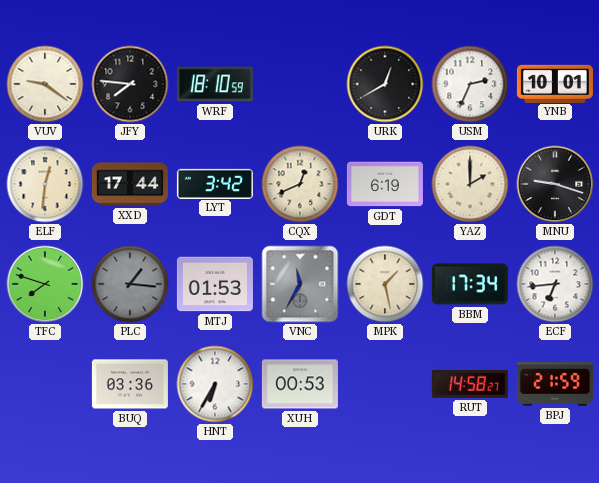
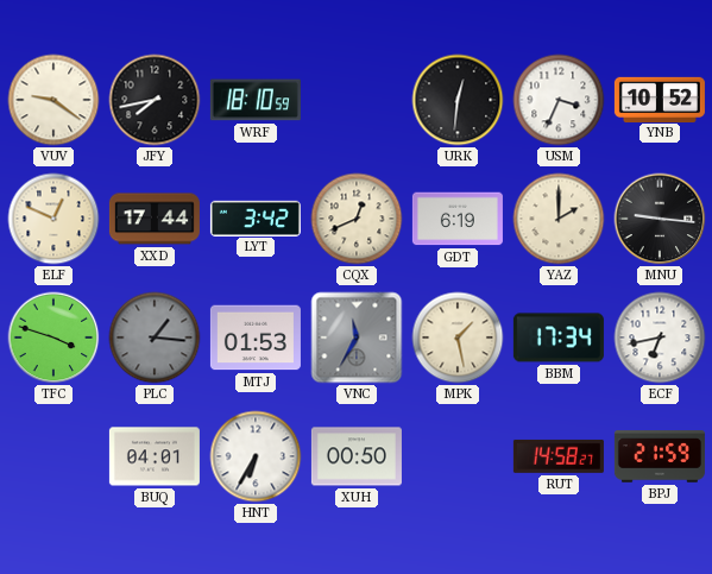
JFY: 7:46 -> 7:43
URK: 12:40 -> 12:31
USM: 2:34 -> 3:34
YNB: 10:01 -> 10:52
ELF: 12:31 -> 12:49
MNU: 9:18 -> 9:16
TFC: 7:48 -> 3:48
ECF: 6:44 -> 6:43
BUQ: 03:36 -> 04:01
XUH: 00:53 -> 00:50
